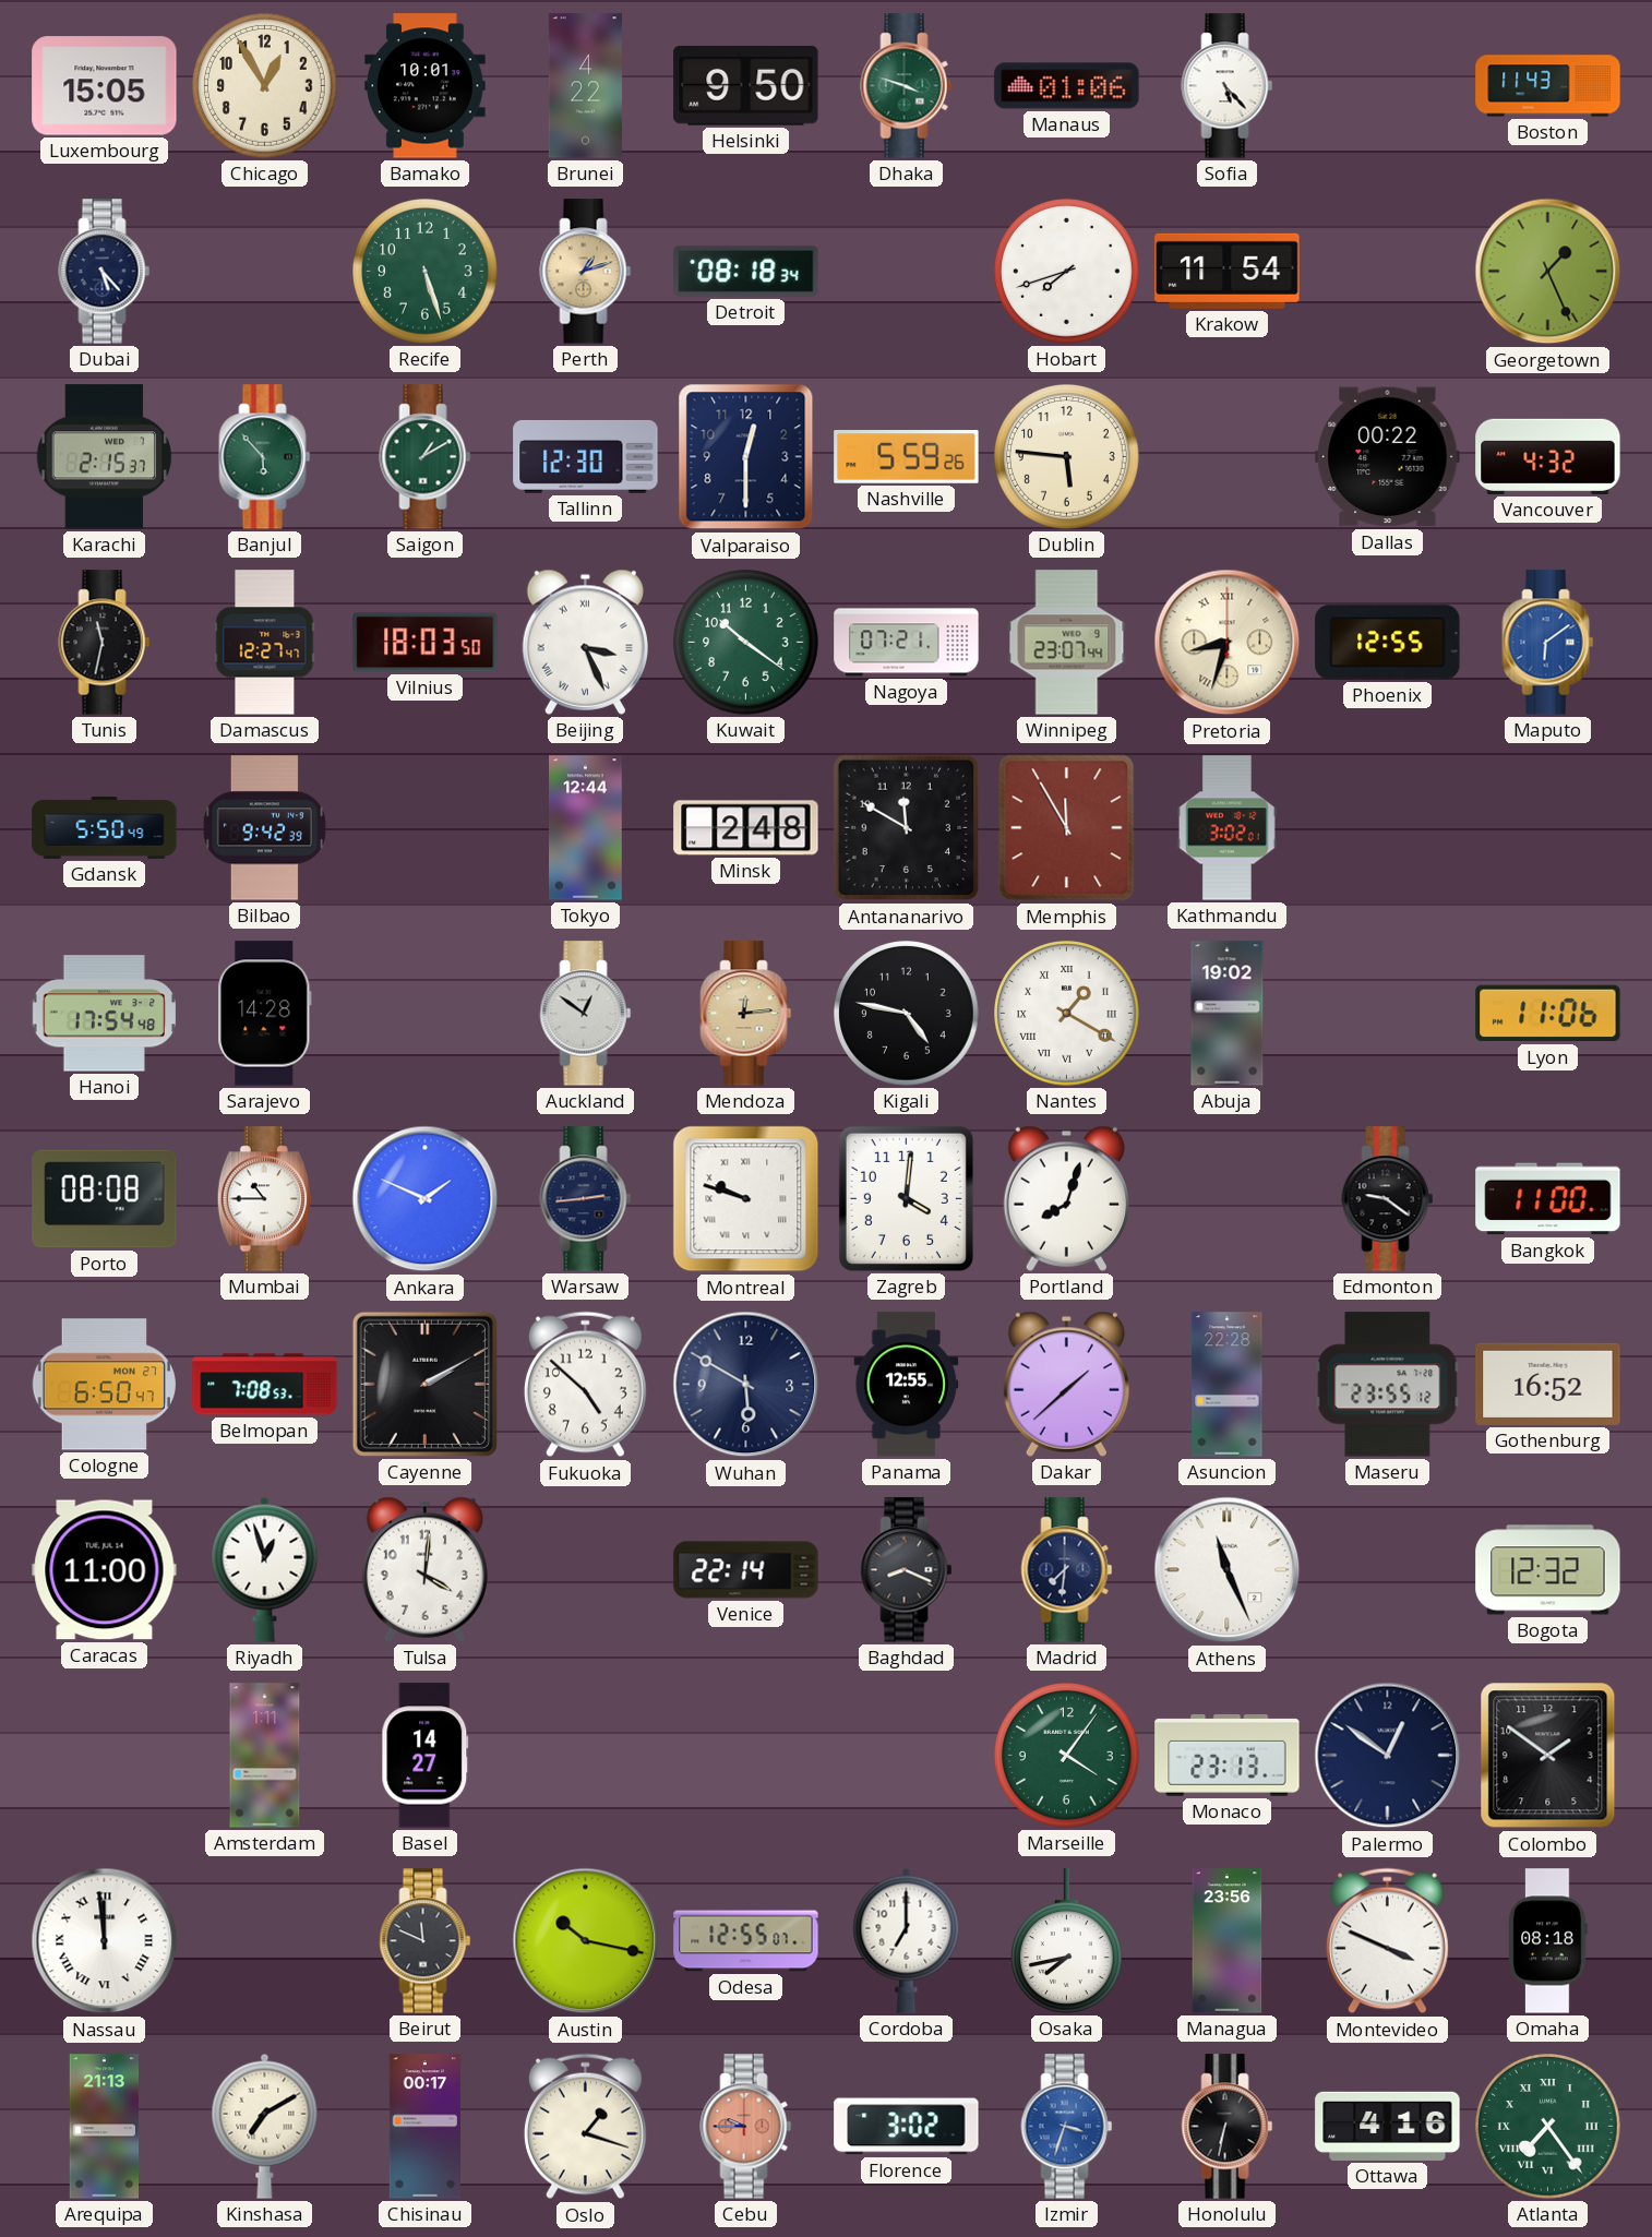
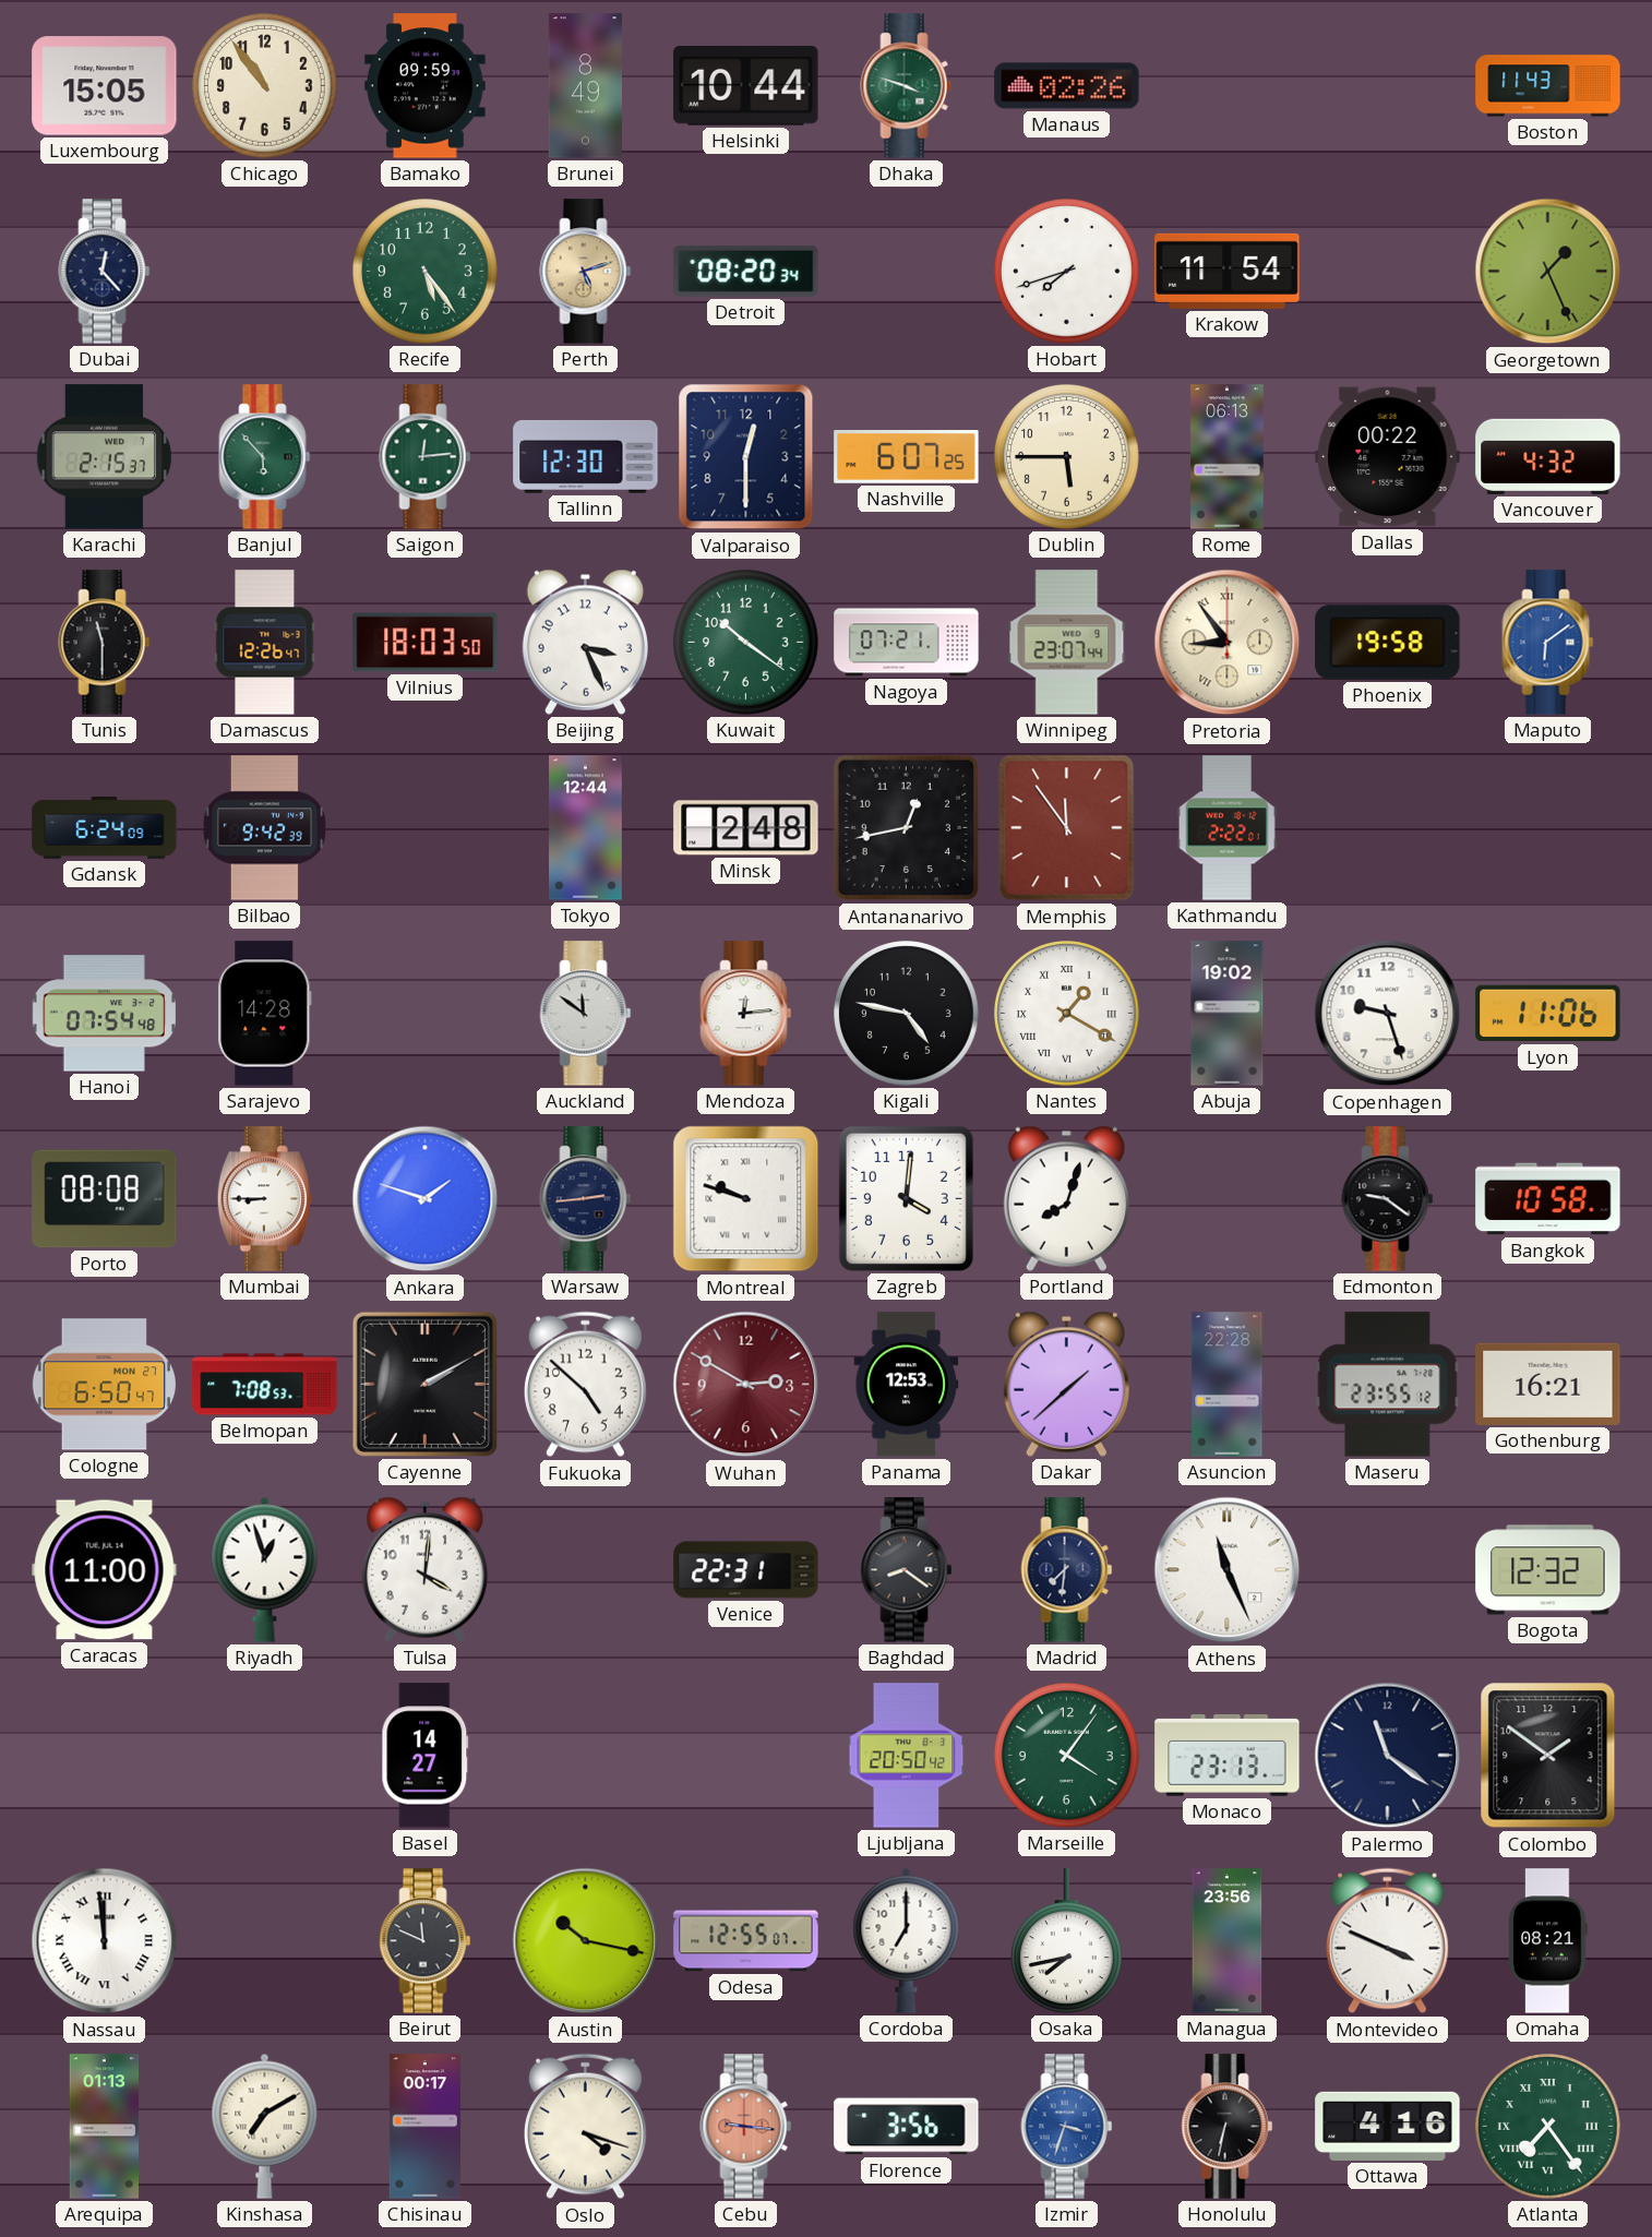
Chicago: 12:55 -> 10:54
Bamako: 10:01 -> 09:59
Brunei: 4:22 -> 8:49
Helsinki: 9:50 -> 10:44
Manaus: 01:06 -> 02:26
Sofia: 5:23 -> none
Dubai: 5:23 -> 12:23
Recife: 5:27 -> 5:24
Perth: 1:12 -> 5:12
Detroit: 08:18 -> 08:20
Saigon: 1:10 -> 12:14
Nashville: 5:59 -> 6:07
Dublin: 5:46 -> 5:45
Rome: none -> 06:13
Tunis: 11:32 -> 11:30
Damascus: 12:27 -> 12:26
Beijing numerals: Roman -> Arabic
Pretoria: 8:33 -> 8:54
Phoenix: 12:55 -> 19:58
Gdansk: 5:50 -> 6:24
Antananarivo: 11:50 -> 12:43
Memphis: 11:55 -> 11:54
Kathmandu: 3:02 -> 2:22
Hanoi: 17:54 -> 07:54
Auckland: 12:51 -> 11:51
Mendoza dial: champagne -> white
Copenhagen: none -> 9:27
Mumbai: 10:45 -> 8:45
Ankara: 1:49 -> 1:48
Bangkok: 11:00 -> 10:58
Wuhan: 5:50 -> 2:50
Wuhan dial: navy -> burgundy
Panama: 12:55 -> 12:53
Gothenburg: 16:52 -> 16:21
Venice: 22:14 -> 22:31
Baghdad: 8:19 -> 8:21
Amsterdam: 1:11 -> none
Ljubljana: none -> 20:50
Palermo: 12:51 -> 11:21
Omaha: 08:18 -> 08:21
Arequipa: 21:13 -> 01:13
Oslo: 1:18 -> 4:18
Cebu: 9:45 -> 9:16
Florence: 3:02 -> 3:56
